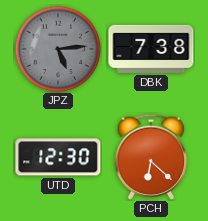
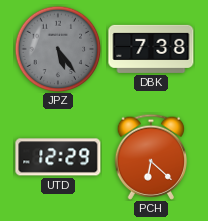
JPZ: 5:14 -> 5:24
UTD: 12:30 -> 12:29
